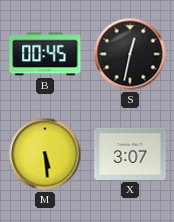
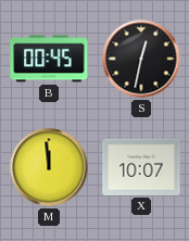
M: 5:29 -> 11:59
X: 3:07 -> 10:07
